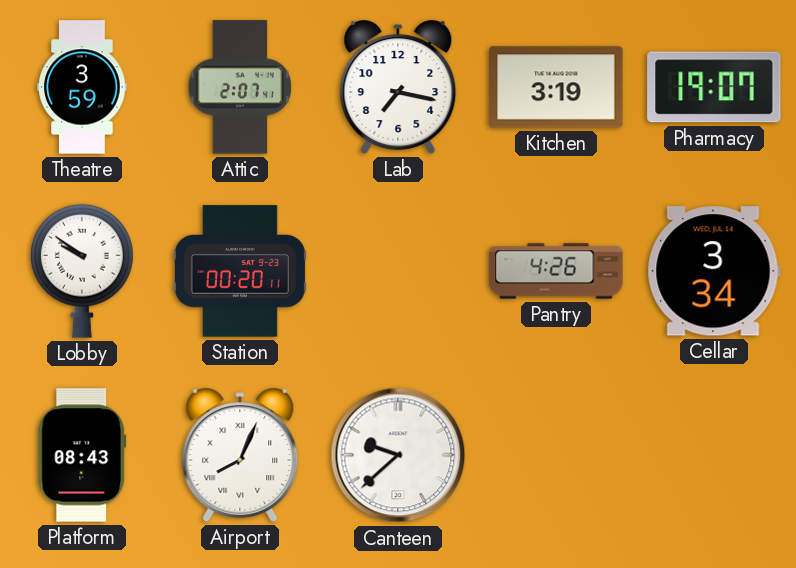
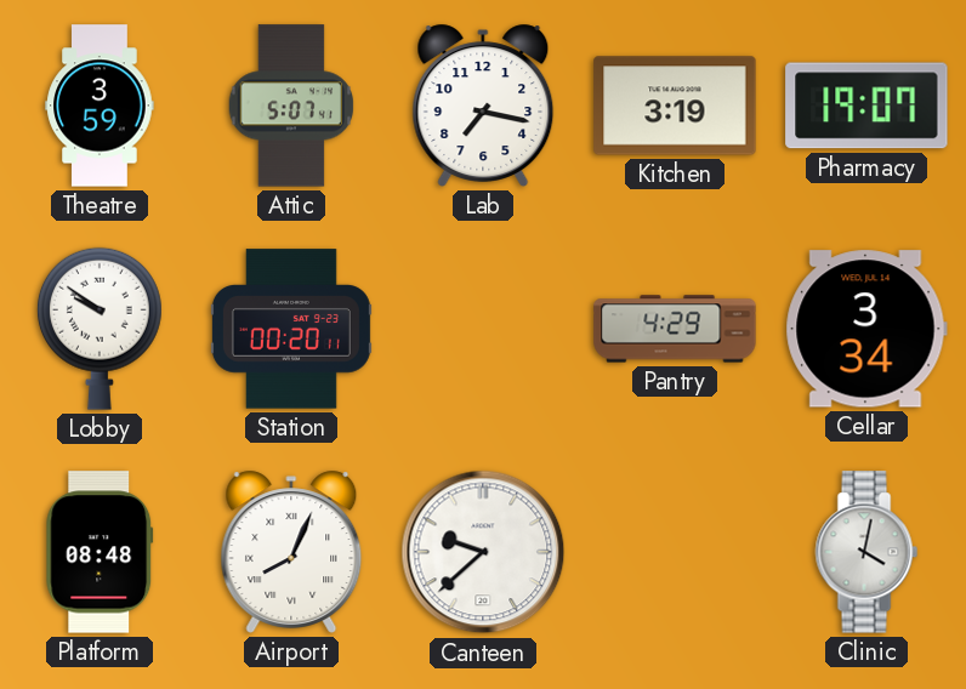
Attic: 2:07 -> 5:07
Pantry: 4:26 -> 4:29
Platform: 08:43 -> 08:48
Clinic: none -> 4:02
